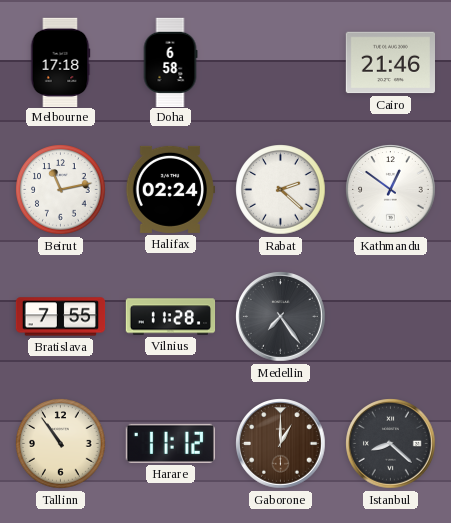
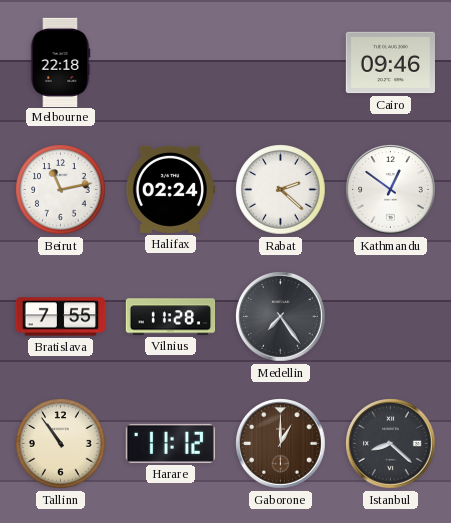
Melbourne: 17:18 -> 22:18
Doha: 6:58 -> none
Cairo: 21:46 -> 09:46
